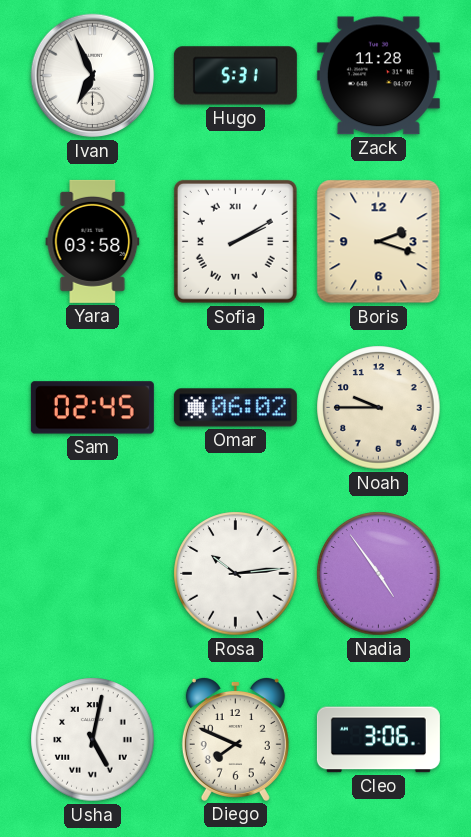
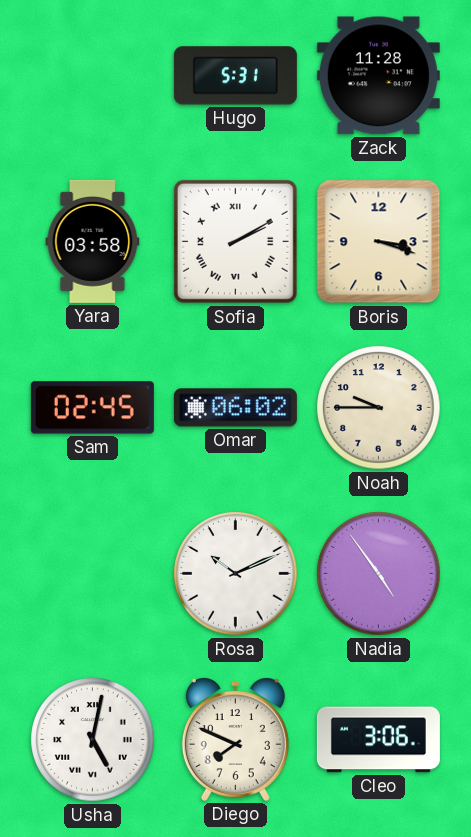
Ivan: 6:56 -> none
Boris: 2:18 -> 3:18
Rosa: 10:14 -> 10:11
